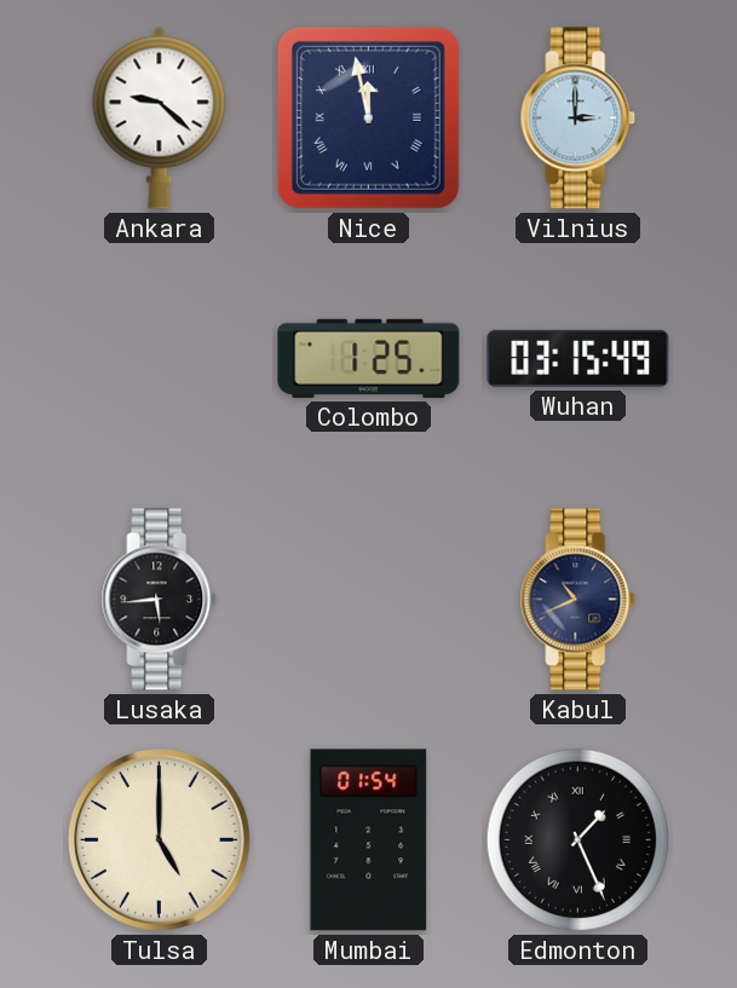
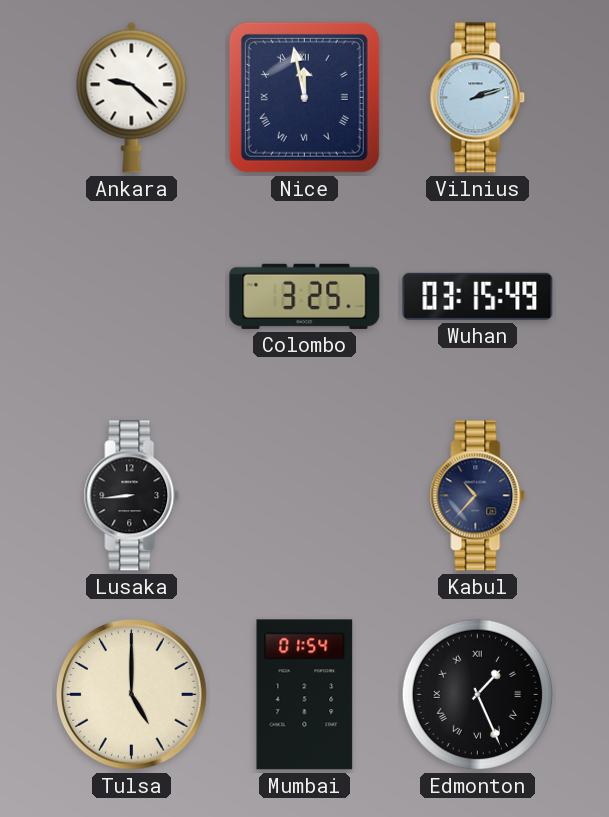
Vilnius: 3:00 -> 2:12
Colombo: 1:25 -> 3:25
Lusaka: 5:44 -> 8:44
Kabul: 10:41 -> 10:37
